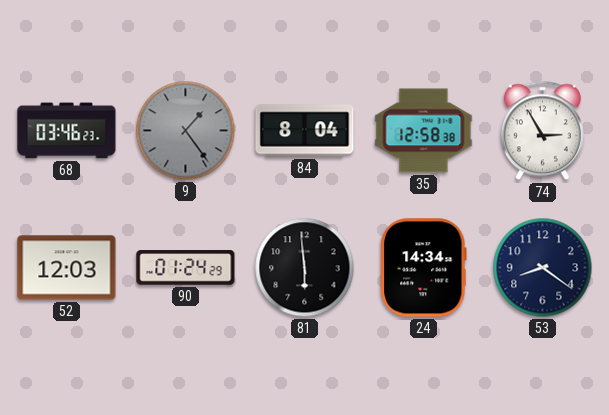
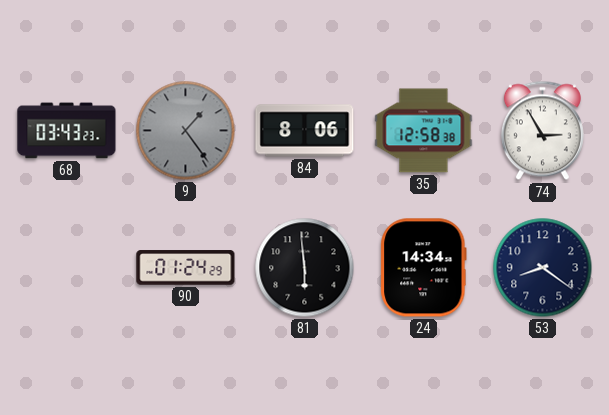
68: 03:46 -> 03:43
84: 8:04 -> 8:06
52: 12:03 -> none
